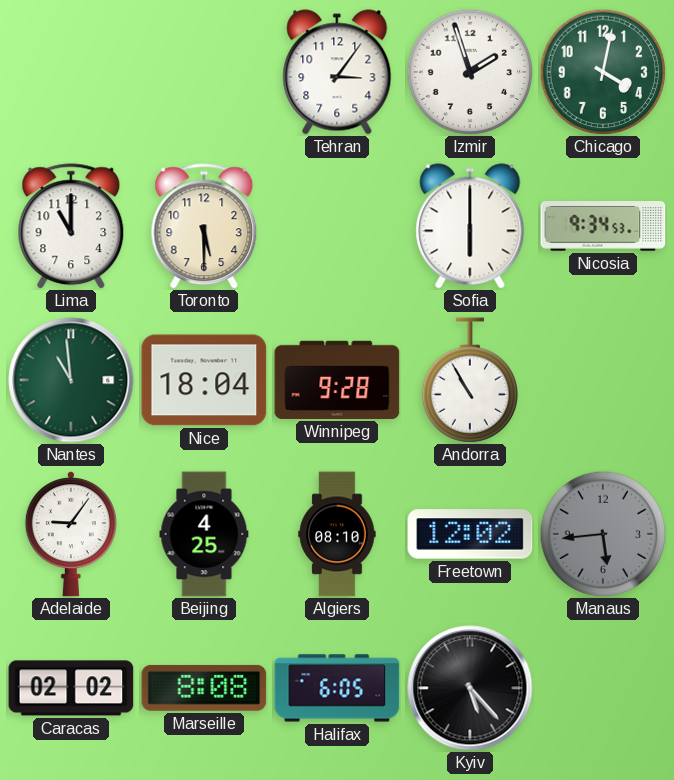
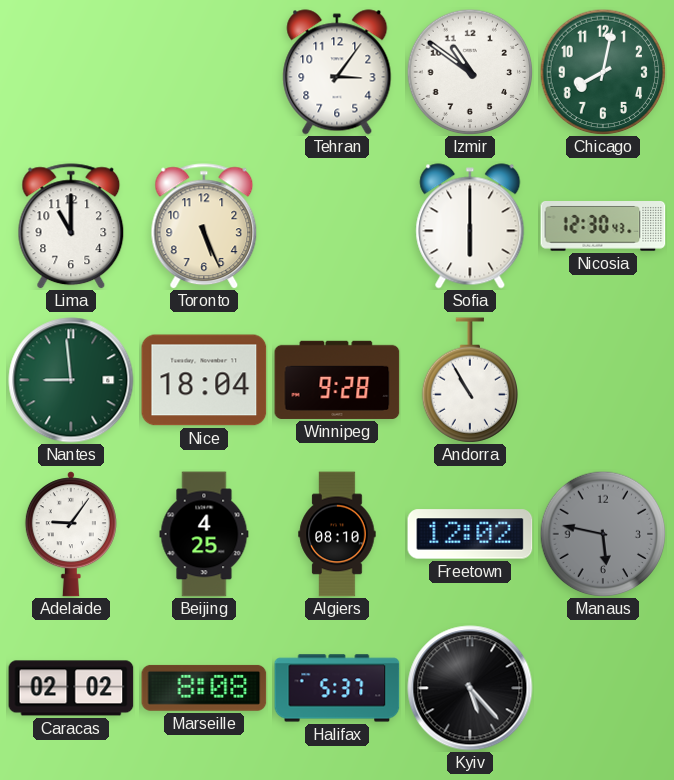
Izmir: 1:57 -> 10:51
Chicago: 4:02 -> 8:02
Toronto: 5:30 -> 5:26
Nicosia: 9:34 -> 12:30
Nantes: 10:59 -> 8:59
Manaus: 5:44 -> 5:47
Halifax: 6:05 -> 5:37
